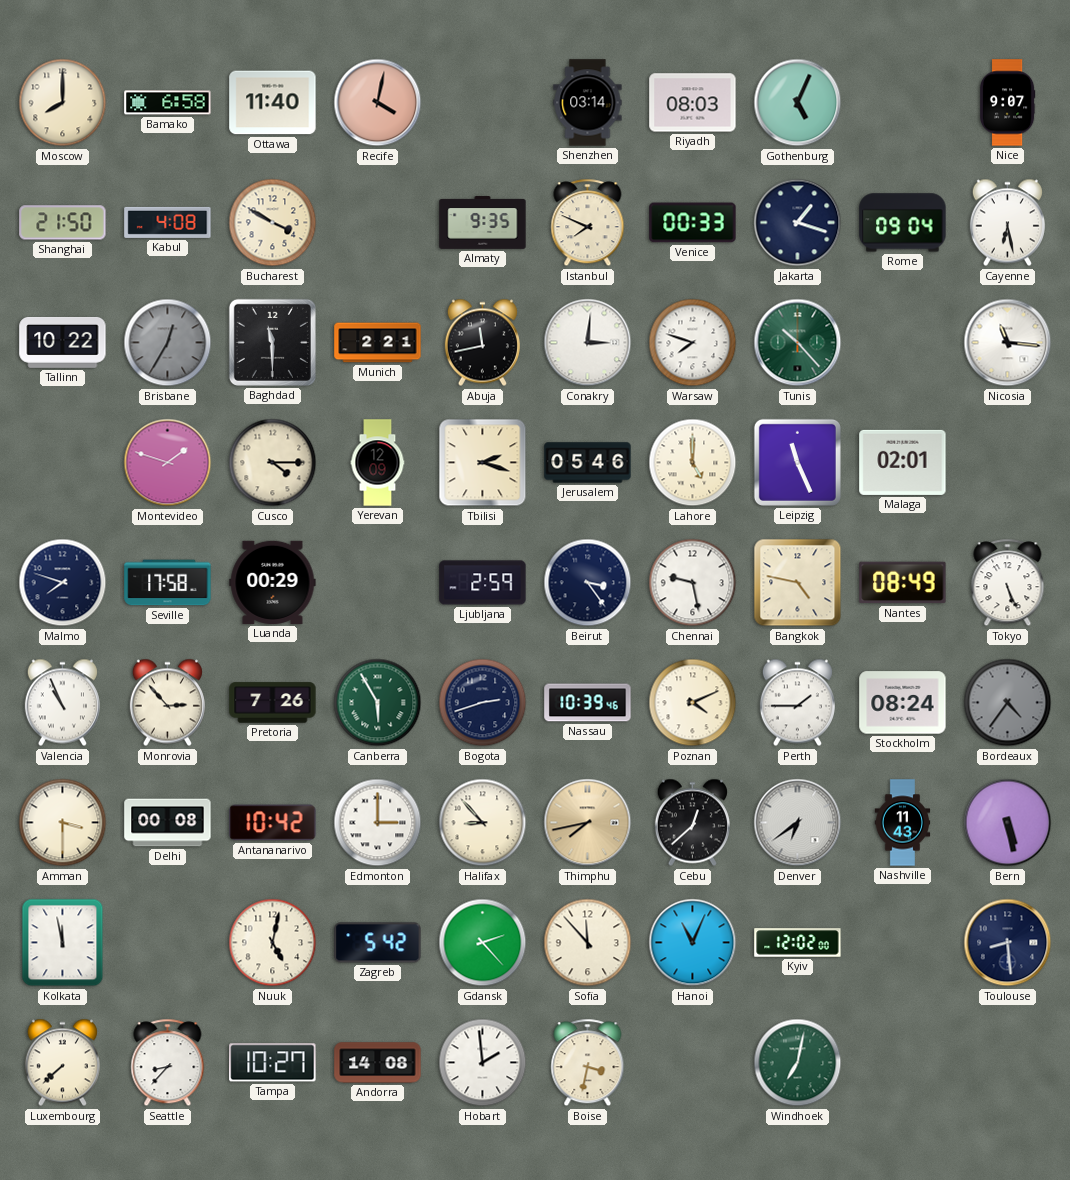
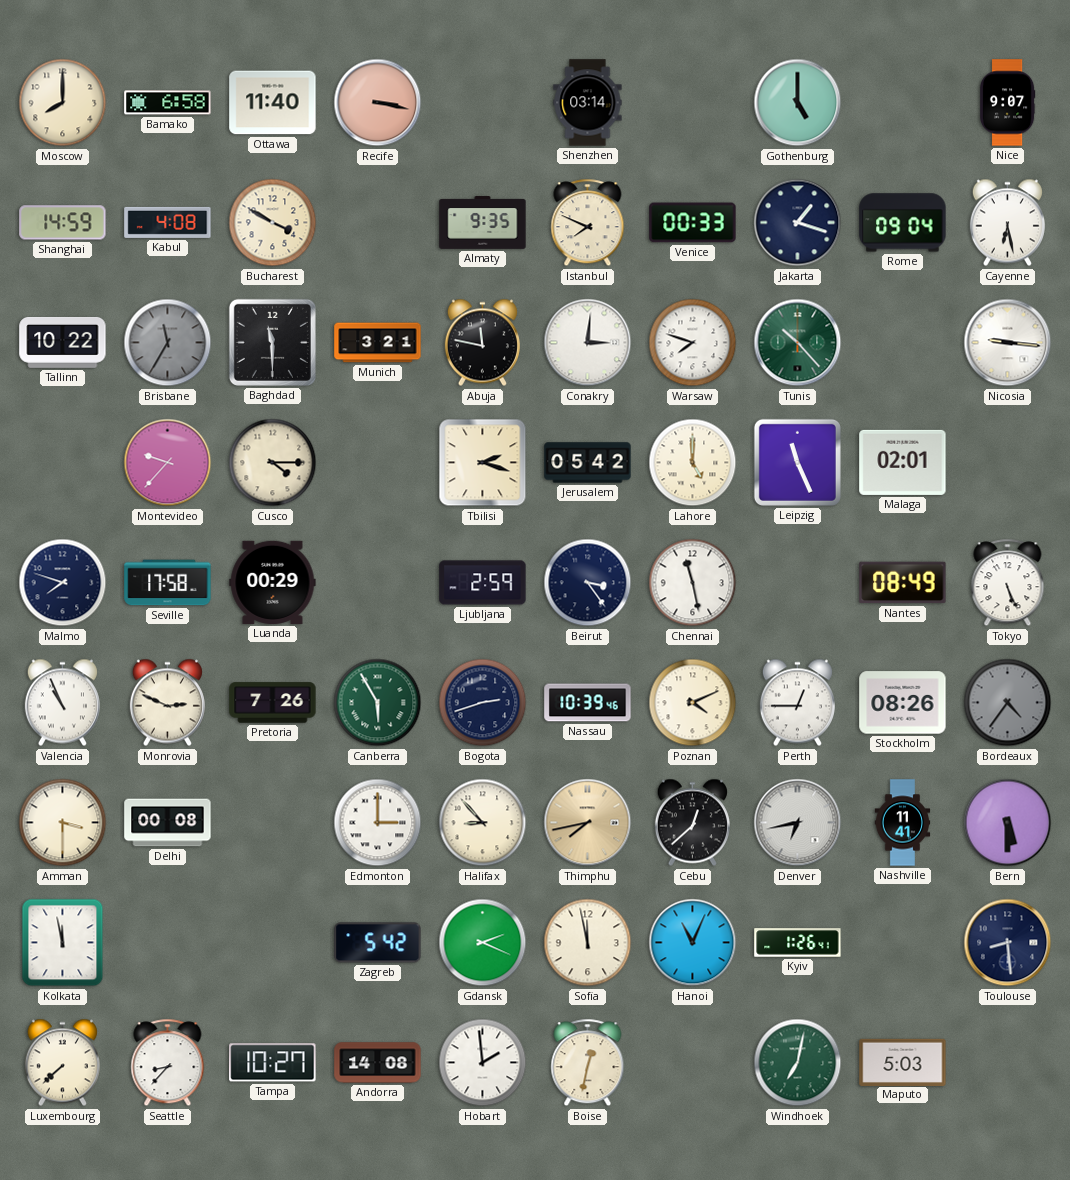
Recife: 4:02 -> 3:17
Riyadh: 08:03 -> none
Gothenburg: 5:04 -> 5:00
Shanghai: 21:50 -> 14:59
Brisbane: 12:35 -> 11:35
Munich: 2:21 -> 3:21
Abuja: 11:43 -> 11:47
Nicosia: 11:16 -> 9:16
Montevideo: 1:48 -> 9:37
Yerevan: 12:09 -> none
Jerusalem: 05:46 -> 05:42
Chennai: 9:28 -> 11:28
Bangkok: 4:47 -> none
Monrovia: 2:53 -> 2:49
Perth: 1:45 -> 12:45
Stockholm: 08:24 -> 08:26
Antananarivo: 10:42 -> none
Denver: 6:39 -> 6:43
Nashville: 11:43 -> 11:41
Bern: 5:28 -> 5:30
Nuuk: 5:02 -> none
Gdansk: 2:23 -> 2:19
Sofia: 11:53 -> 11:58
Kyiv: 12:02 -> 1:26
Boise: 3:32 -> 12:32
Maputo: none -> 5:03
